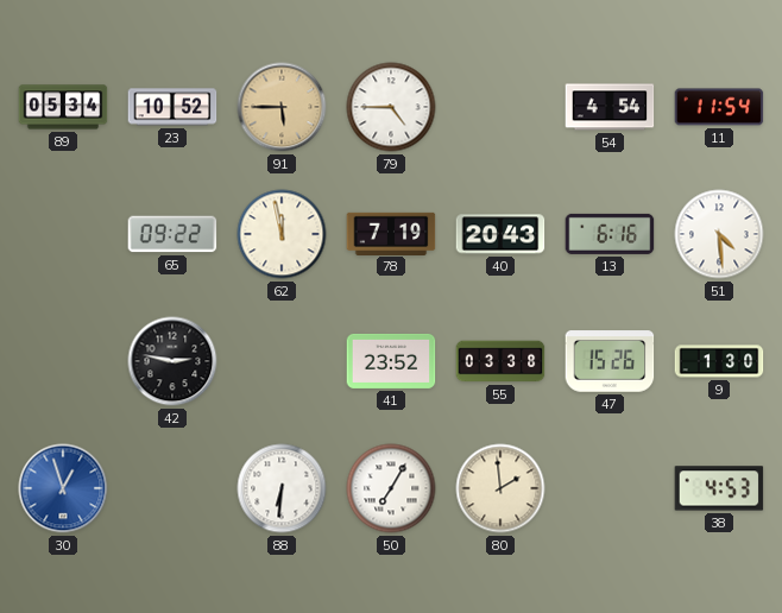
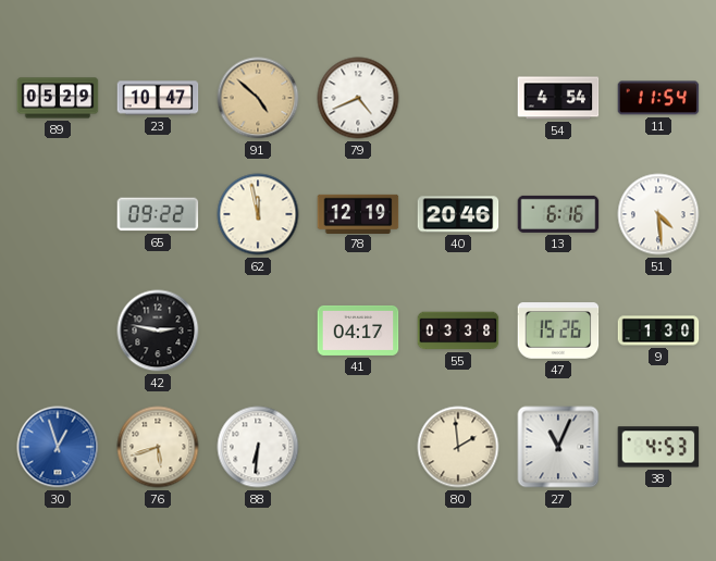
89: 05:34 -> 05:29
23: 10:52 -> 10:47
91: 5:45 -> 4:52
79: 4:45 -> 4:41
78: 7:19 -> 12:19
40: 20:43 -> 20:46
41: 23:52 -> 04:17
76: none -> 5:42
50: 7:05 -> none
27: none -> 11:04
